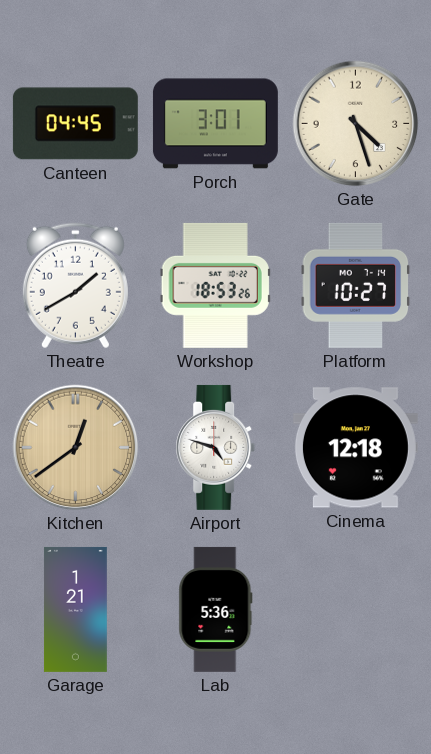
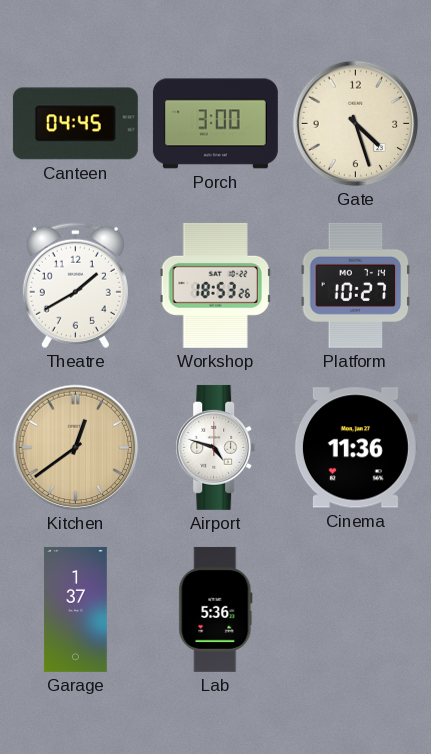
Porch: 3:01 -> 3:00
Cinema: 12:18 -> 11:36
Garage: 1:21 -> 1:37
